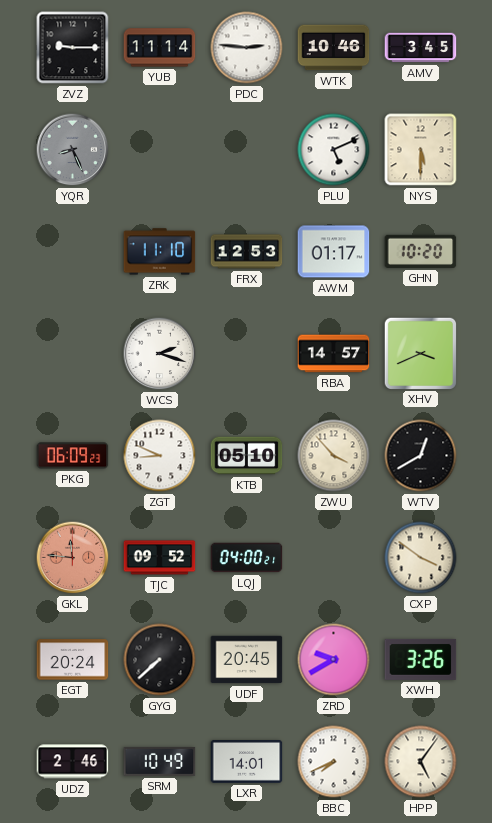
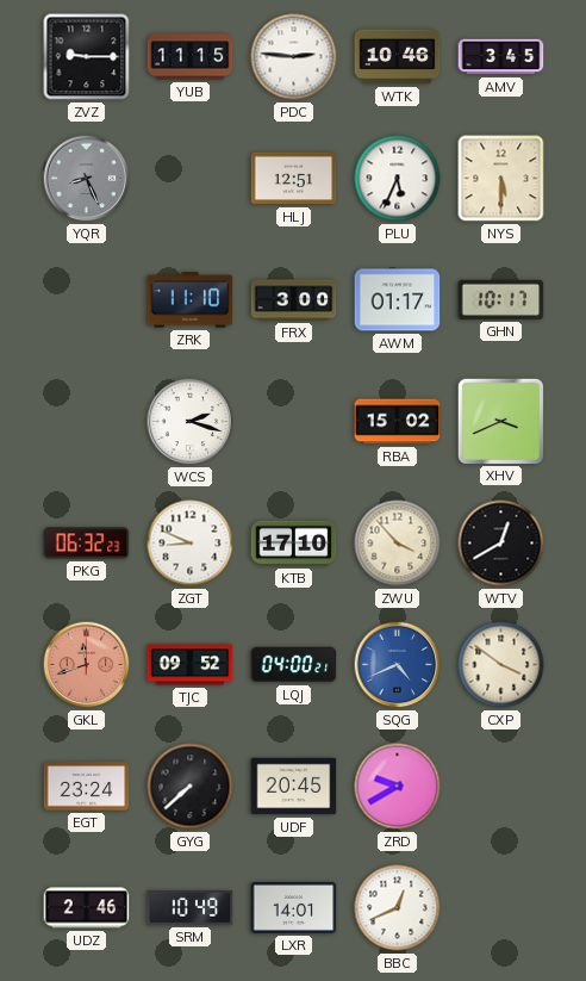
YUB: 11:14 -> 11:15
HLJ: none -> 12:51
PLU: 5:11 -> 5:34
FRX: 12:53 -> 3:00
GHN: 10:20 -> 10:17
RBA: 14:57 -> 15:02
PKG: 06:09 -> 06:32
KTB: 05:10 -> 17:10
GKL: 11:46 -> 11:42
SQG: none -> 4:41
EGT: 20:24 -> 23:24
XWH: 3:26 -> none
BBC: 7:41 -> 12:41
HPP: 5:06 -> none
